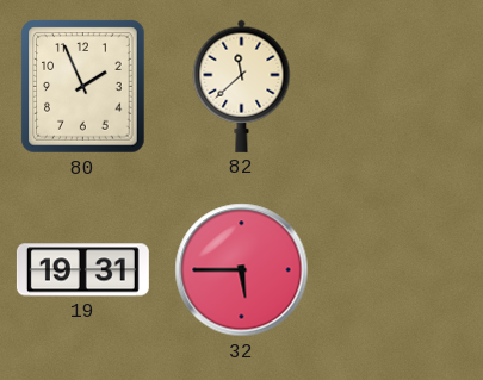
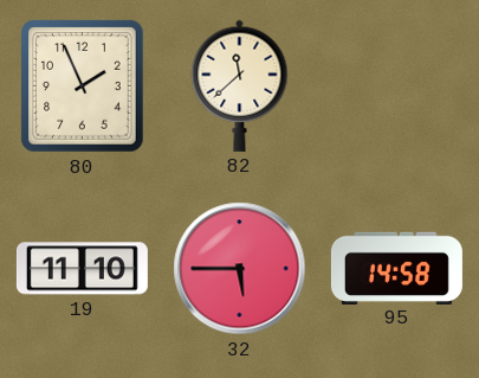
19: 19:31 -> 11:10
95: none -> 14:58
